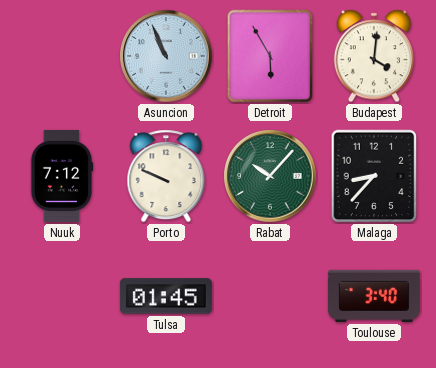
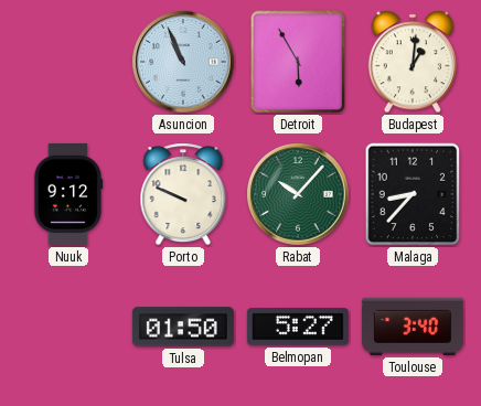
Budapest: 4:01 -> 1:01
Nuuk: 7:12 -> 9:12
Tulsa: 01:45 -> 01:50
Belmopan: none -> 5:27
